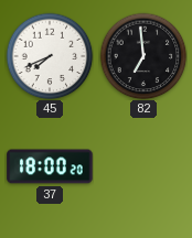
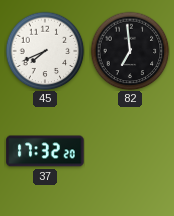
37: 18:00 -> 17:32
